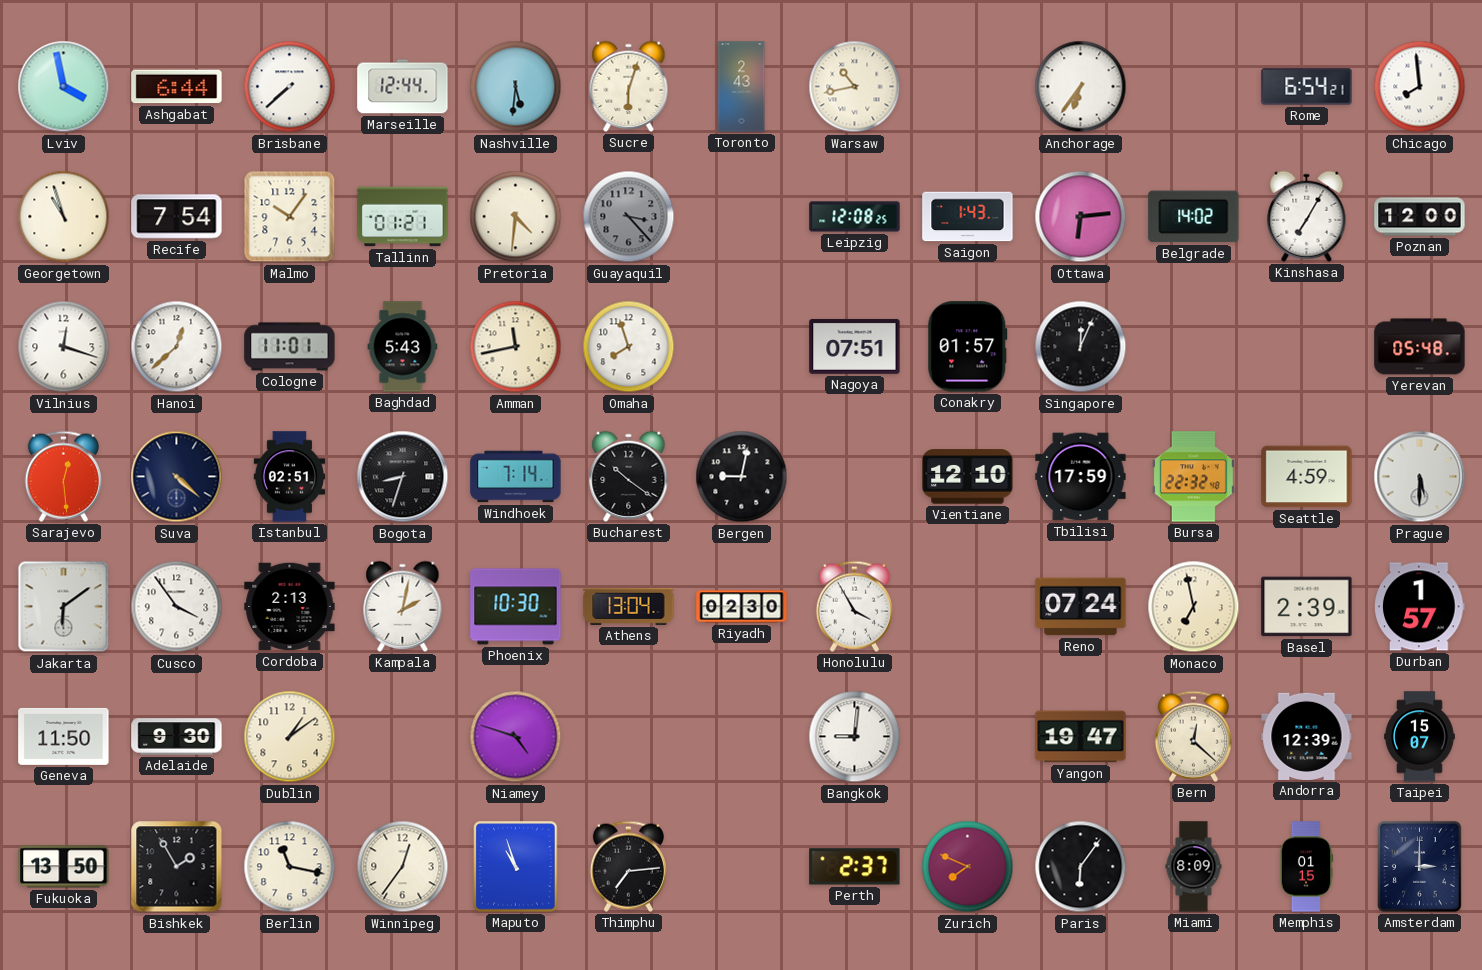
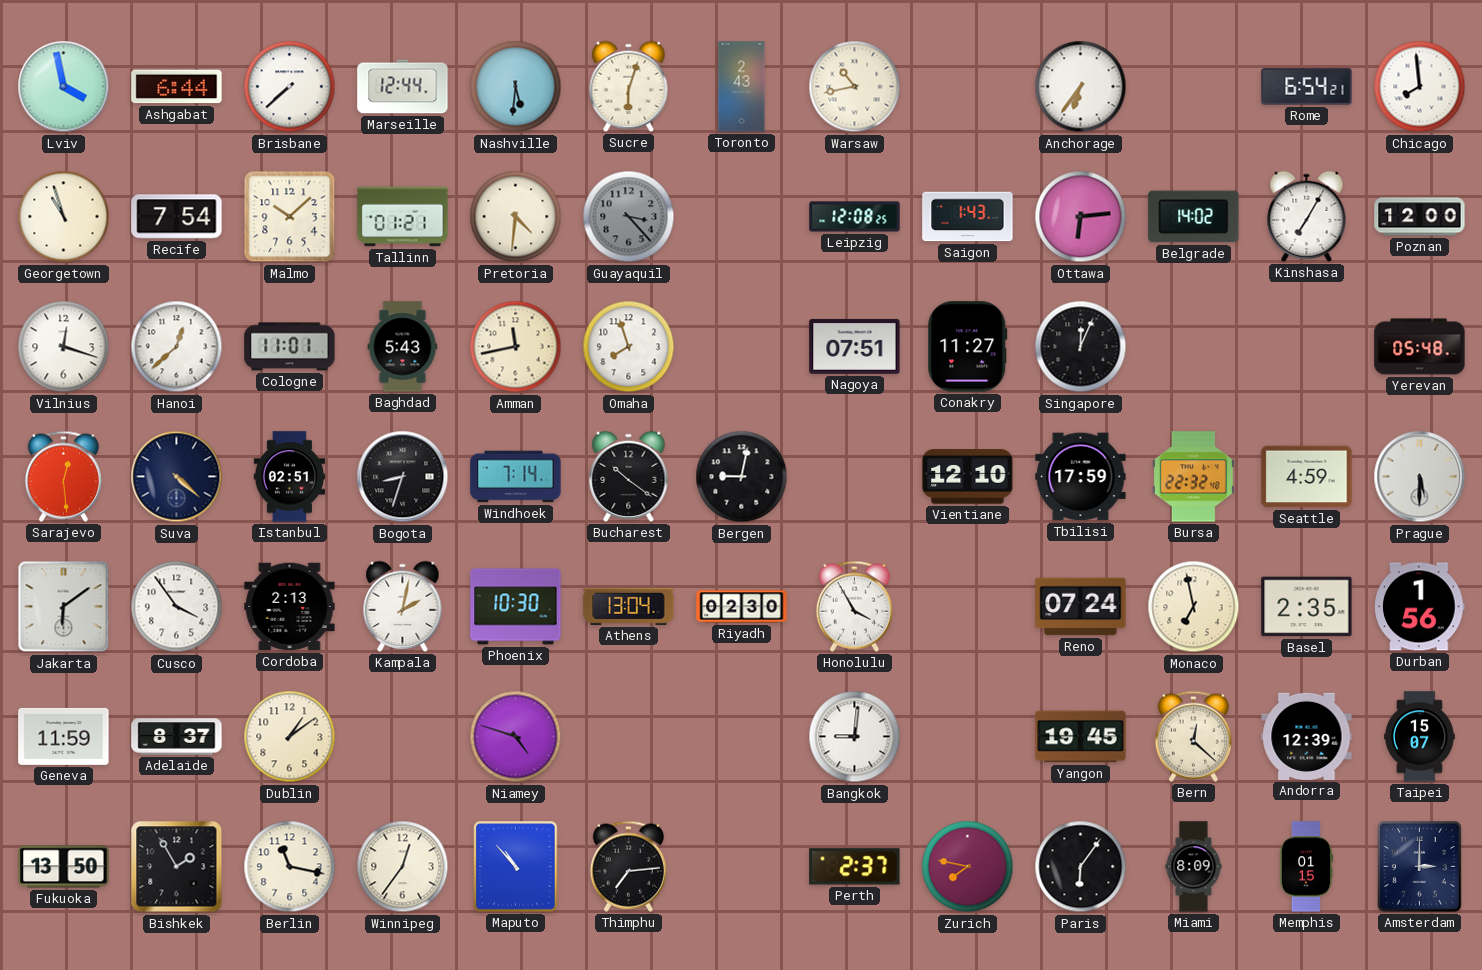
Malmo: 10:06 -> 10:08
Conakry: 01:57 -> 11:27
Basel: 2:39 -> 2:35
Durban: 1:57 -> 1:56
Geneva: 11:50 -> 11:59
Adelaide: 9:30 -> 8:37
Yangon: 19:47 -> 19:45
Maputo: 10:57 -> 10:53
Zurich: 7:49 -> 7:47
